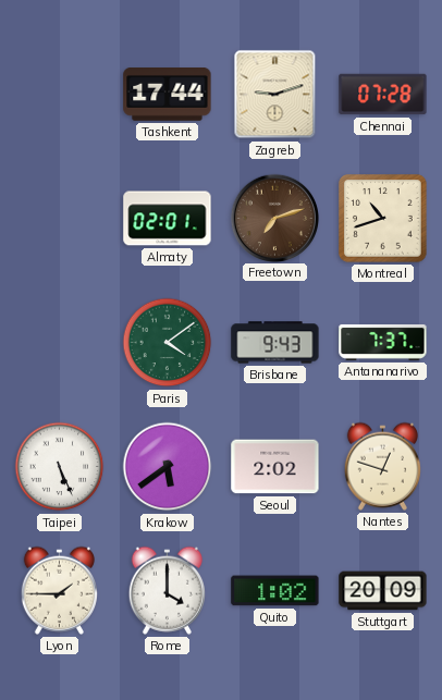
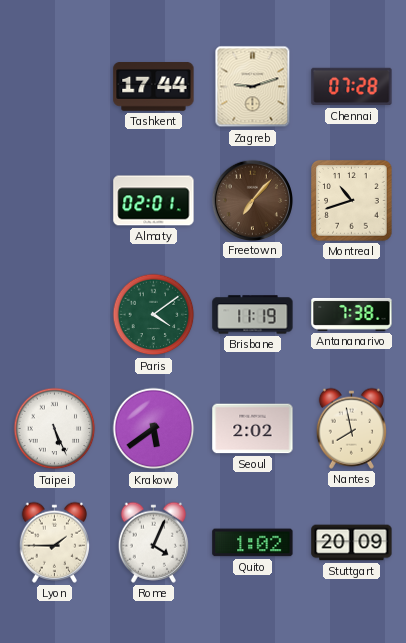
Freetown: 7:12 -> 7:07
Brisbane: 9:43 -> 11:19
Antananarivo: 7:37 -> 7:38
Nantes: 12:48 -> 7:58
Rome: 4:00 -> 4:04
